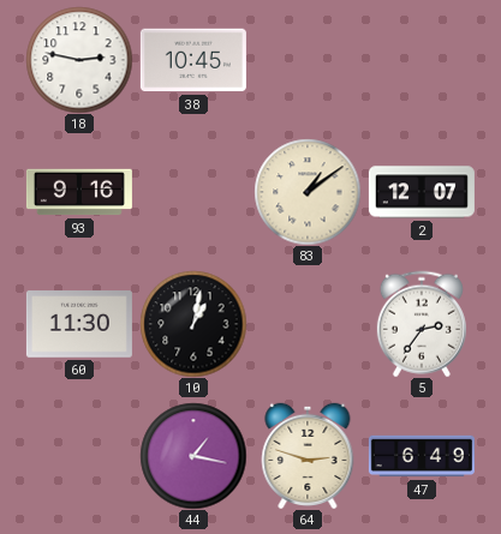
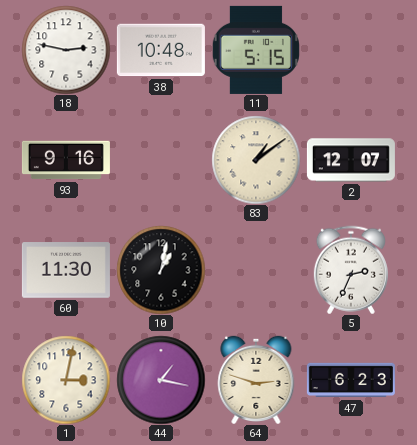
38: 10:45 -> 10:48
11: none -> 5:15
5: 2:36 -> 2:34
1: none -> 3:02
47: 6:49 -> 6:23
